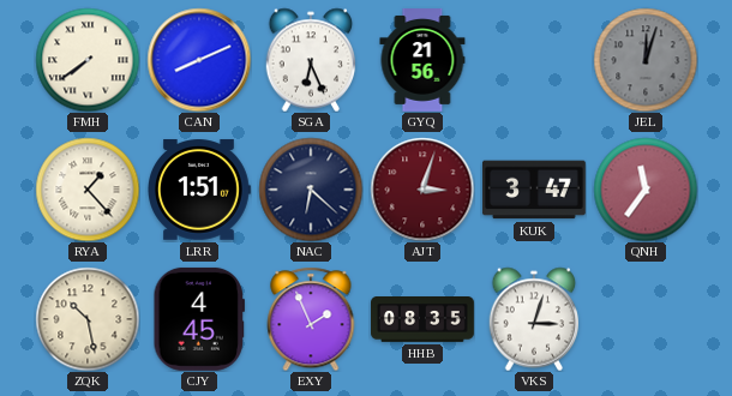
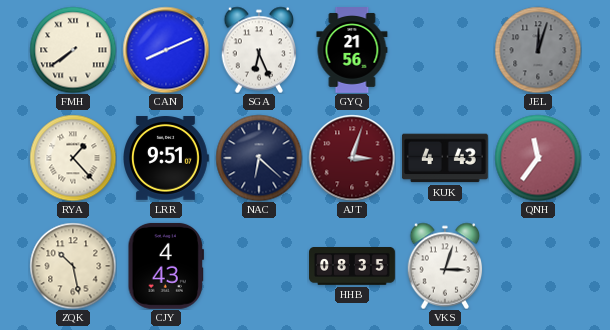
LRR: 1:51 -> 9:51
KUK: 3:47 -> 4:43
CJY: 4:45 -> 4:43
EXY: 1:56 -> none
